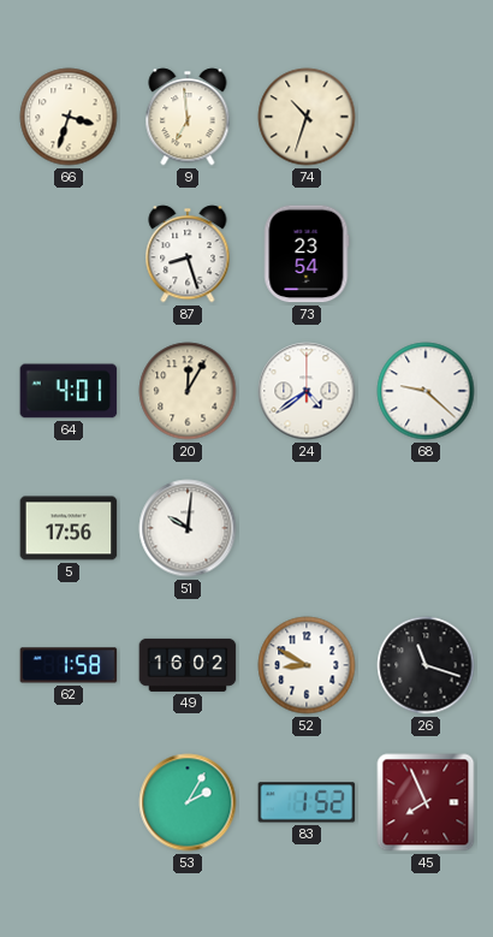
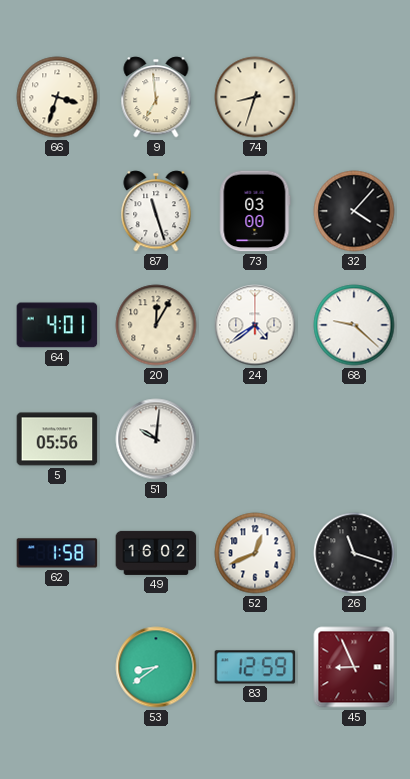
74: 10:33 -> 8:33
87: 8:27 -> 11:27
73: 23:54 -> 03:00
32: none -> 4:07
5: 17:56 -> 05:56
52: 8:50 -> 12:41
53: 2:05 -> 8:39
83: 1:52 -> 12:59
45: 7:56 -> 8:56
